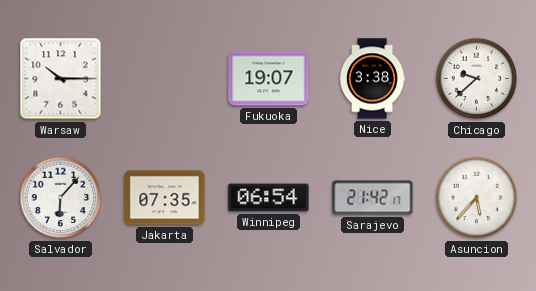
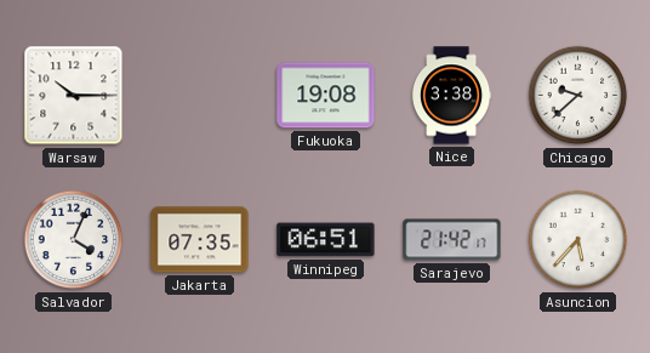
Fukuoka: 19:07 -> 19:08
Salvador: 6:07 -> 4:04
Winnipeg: 06:54 -> 06:51
